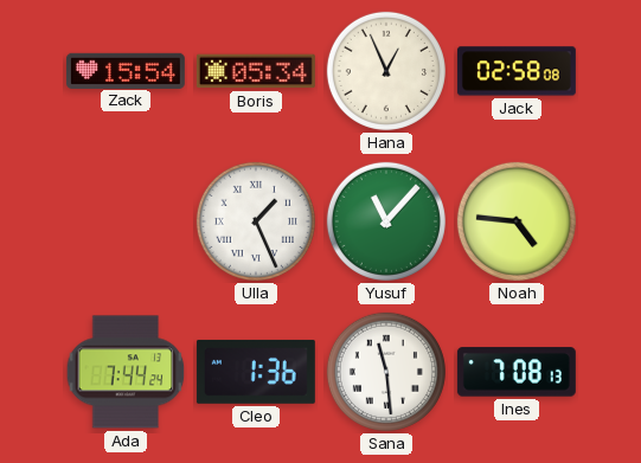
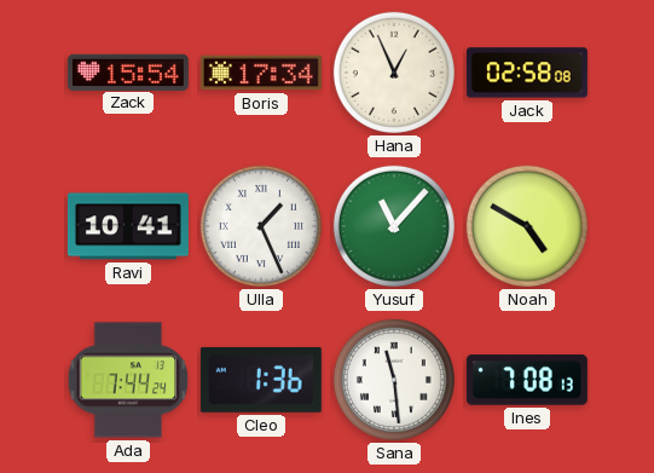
Boris: 05:34 -> 17:34
Ravi: none -> 10:41
Noah: 4:46 -> 4:50
